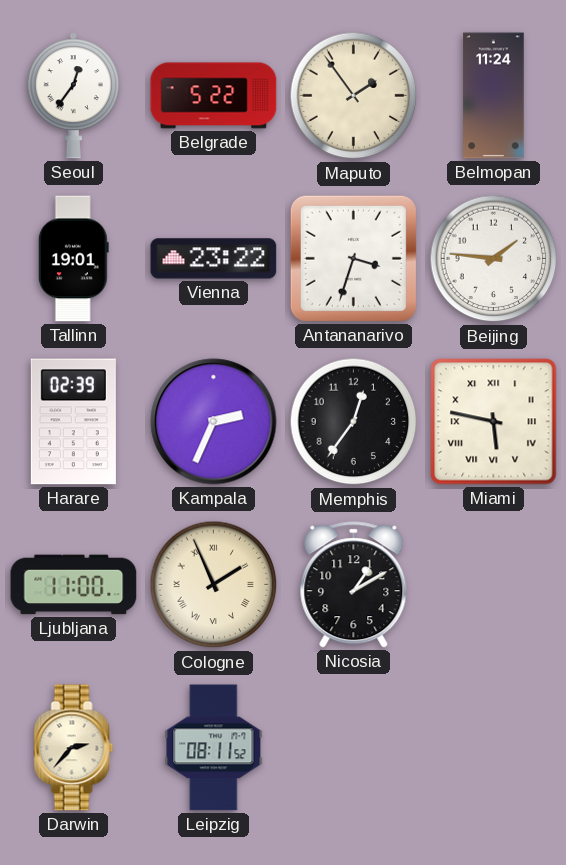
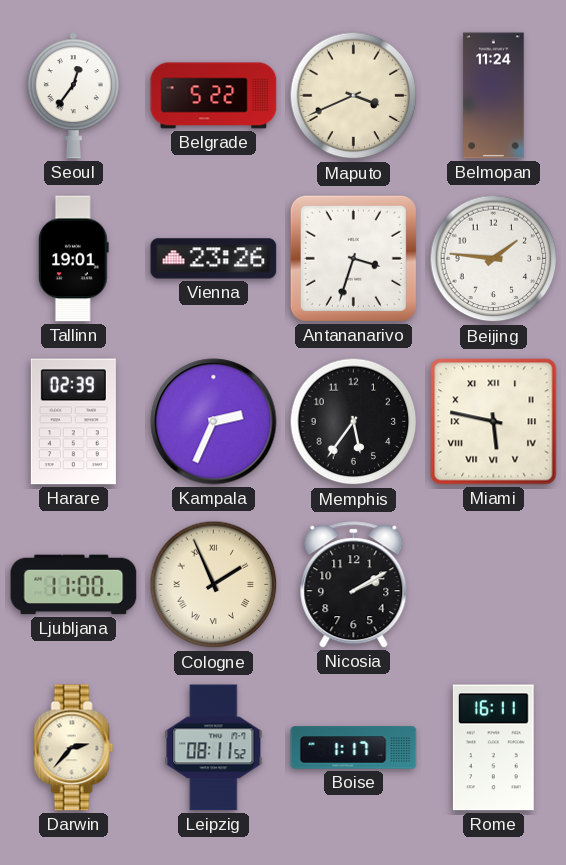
Maputo: 1:54 -> 3:41
Vienna: 23:22 -> 23:26
Memphis: 12:36 -> 5:36
Nicosia: 1:10 -> 2:10
Boise: none -> 1:17
Rome: none -> 16:11
